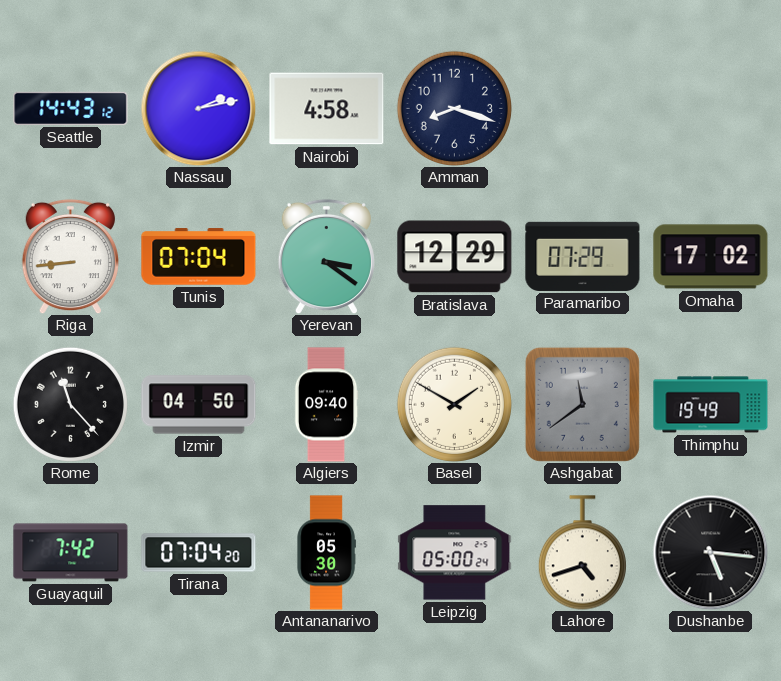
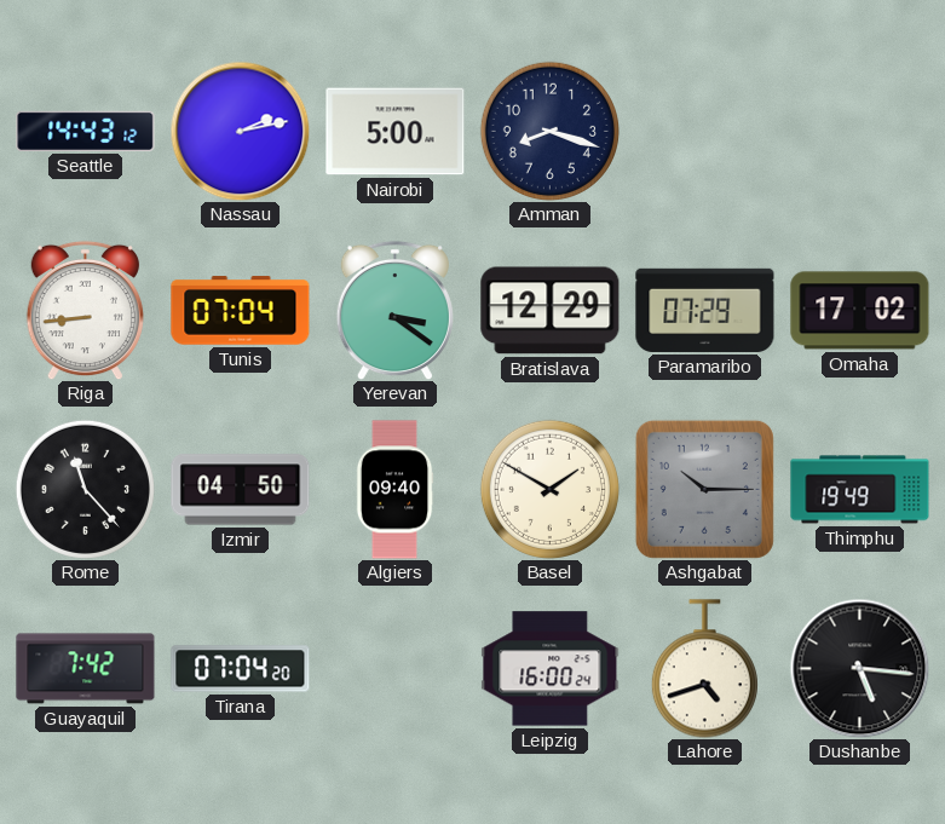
Nairobi: 4:58 -> 5:00
Ashgabat: 11:39 -> 10:15
Antananarivo: 05:30 -> none
Leipzig: 05:00 -> 16:00
